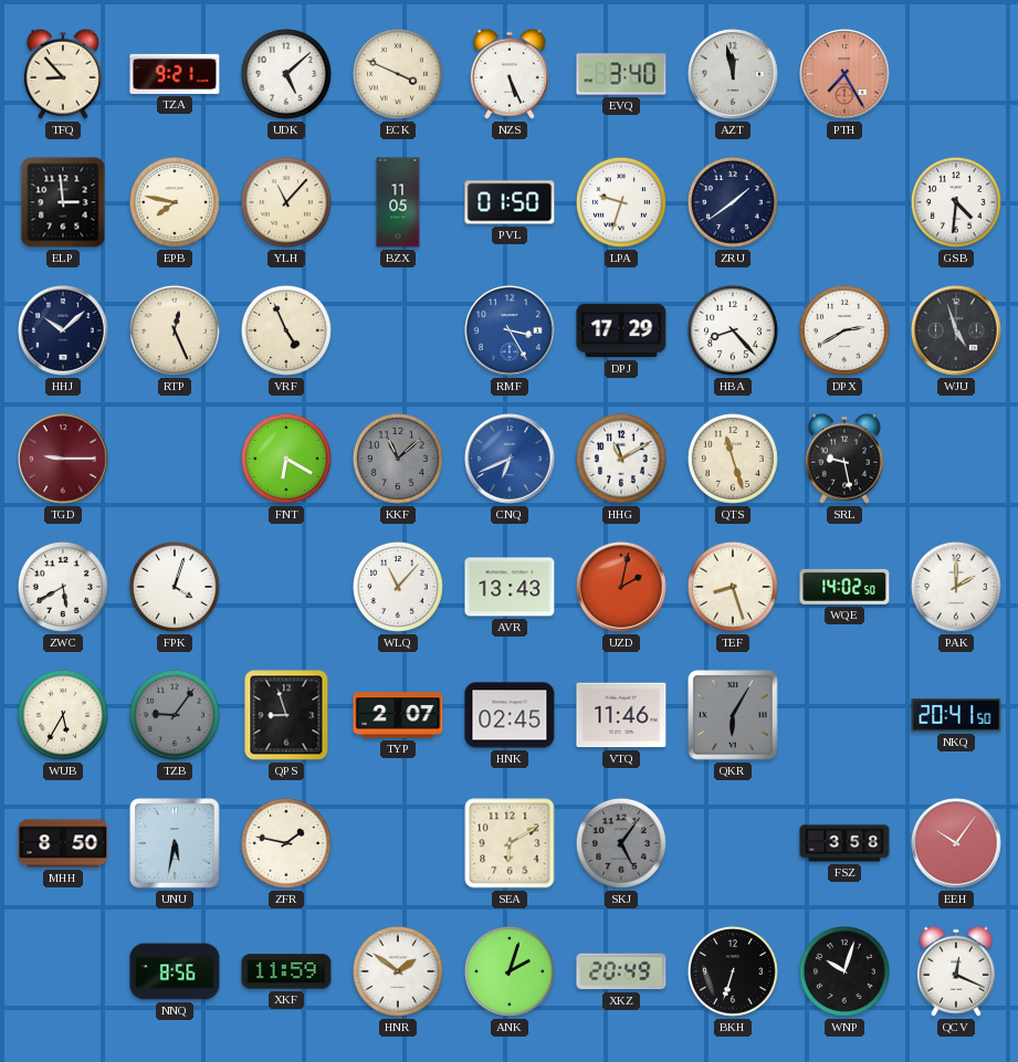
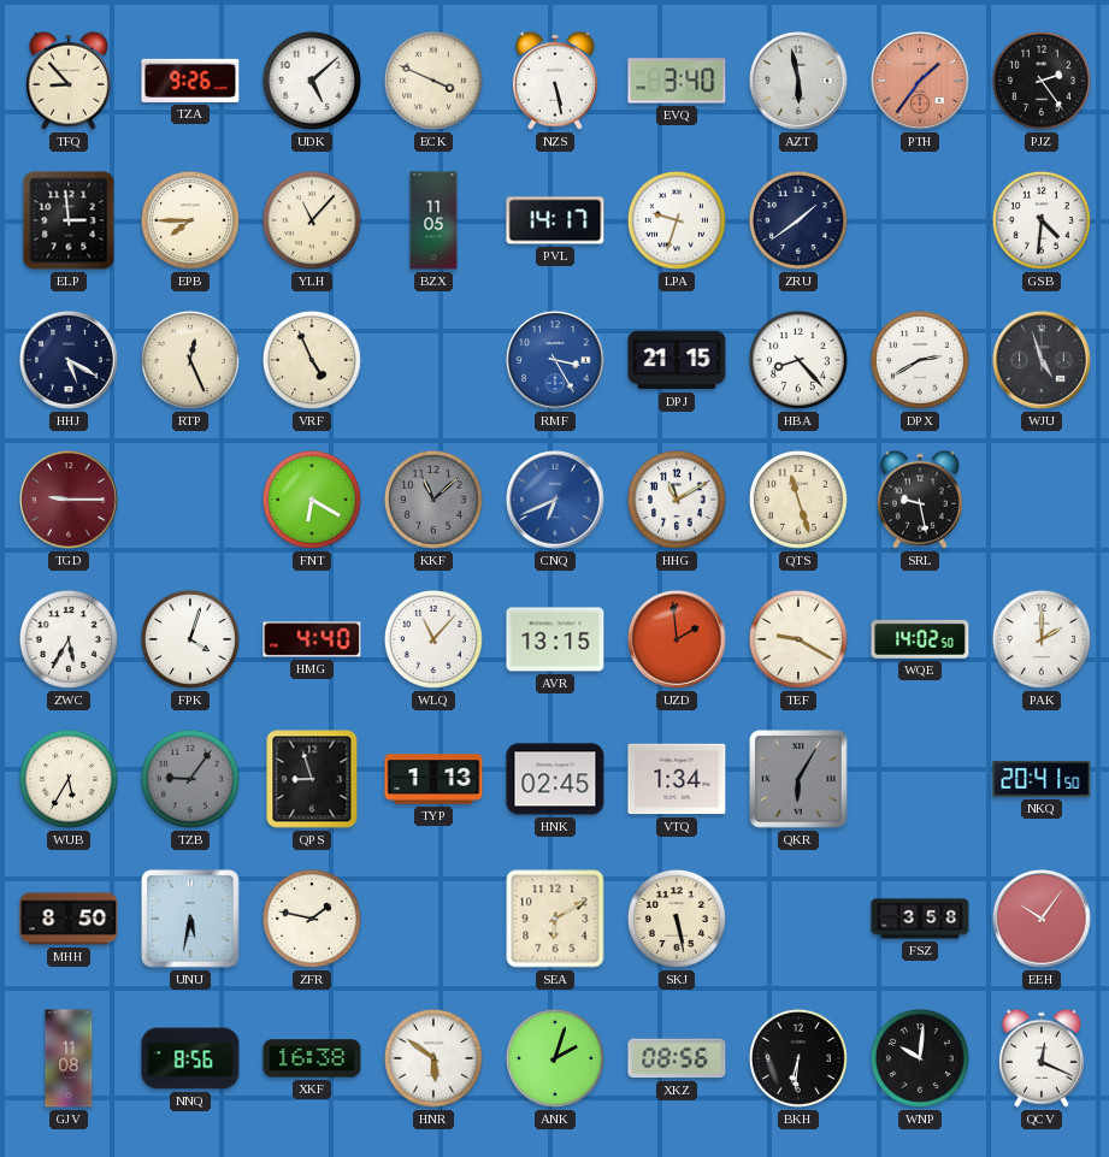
TZA: 9:21 -> 9:26
NZS: 5:26 -> 5:28
AZT: 11:58 -> 5:58
PTH: 7:25 -> 1:36
PJZ: none -> 2:24
EPB: 7:47 -> 7:45
PVL: 01:50 -> 14:17
HHJ: 10:08 -> 5:20
DPJ: 17:29 -> 21:15
ZWC: 5:40 -> 5:35
HMG: none -> 4:40
AVR: 13:43 -> 13:15
UZD: 2:02 -> 1:59
TEF: 8:27 -> 9:20
TYP: 2:07 -> 1:13
VTQ: 11:46 -> 1:34
SKJ: 5:06 -> 5:28
SKJ dial: grey -> cream
GJV: none -> 11:08
XKF: 11:59 -> 16:38
HNR: 1:51 -> 5:51
XKZ: 20:49 -> 08:56
BKH: 6:33 -> 6:31
WNP: 10:03 -> 10:01
